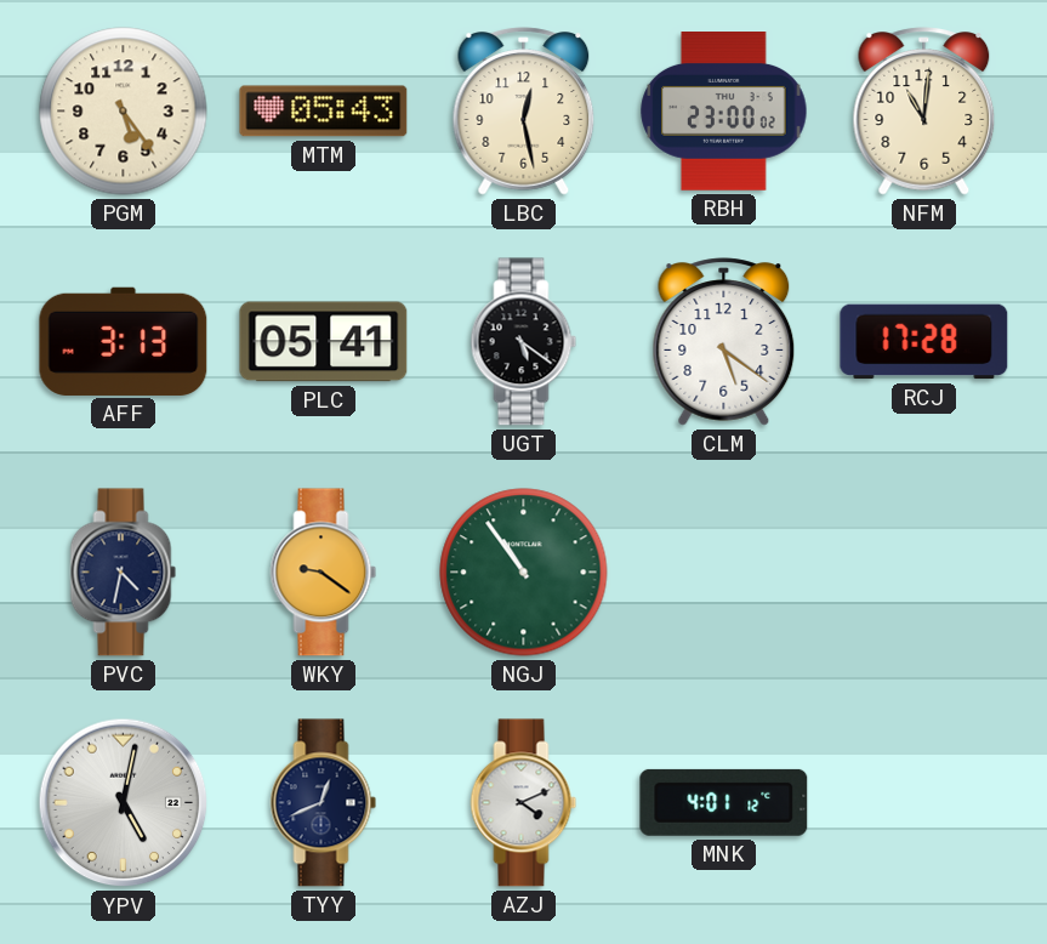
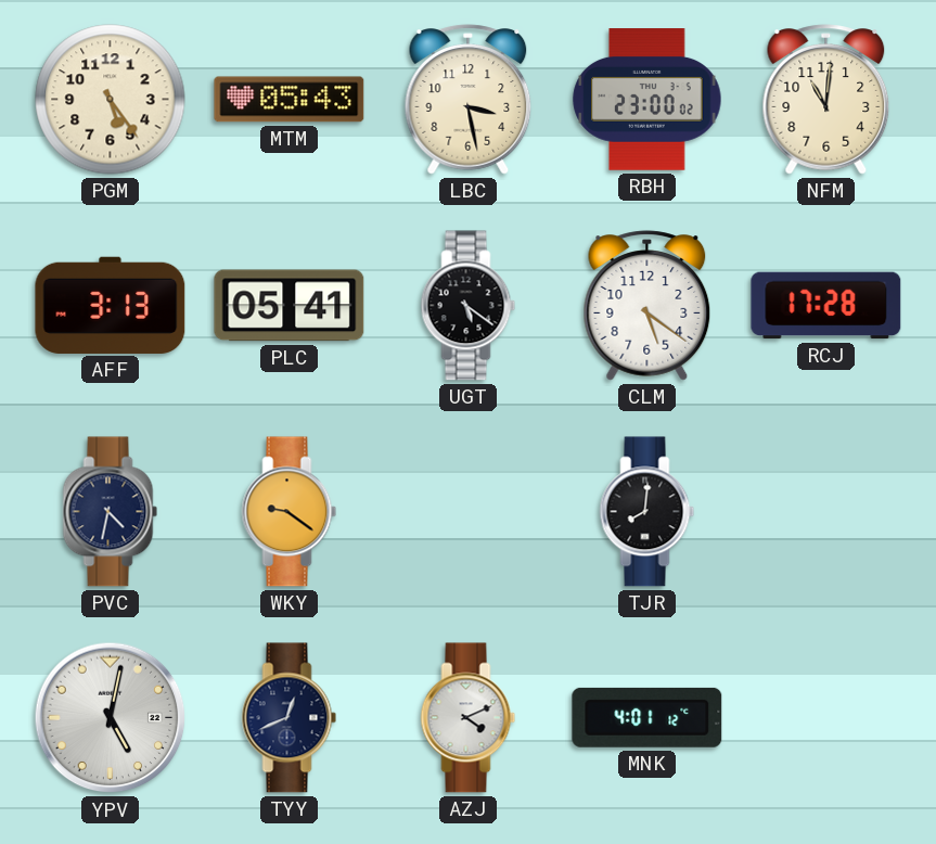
LBC: 12:28 -> 3:28
NGJ: 10:54 -> none
TJR: none -> 8:01
